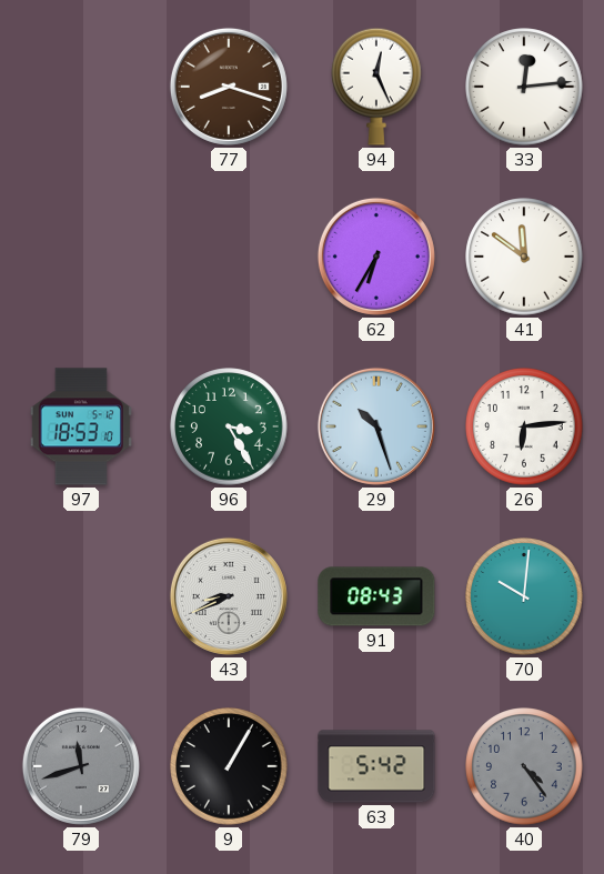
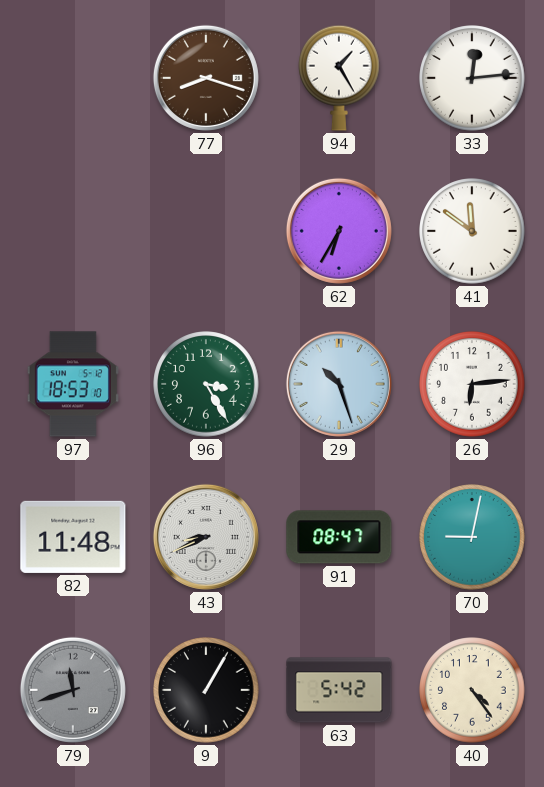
94: 12:26 -> 1:25
82: none -> 11:48
91: 08:43 -> 08:47
70: 10:01 -> 9:02
40 dial: grey -> cream
